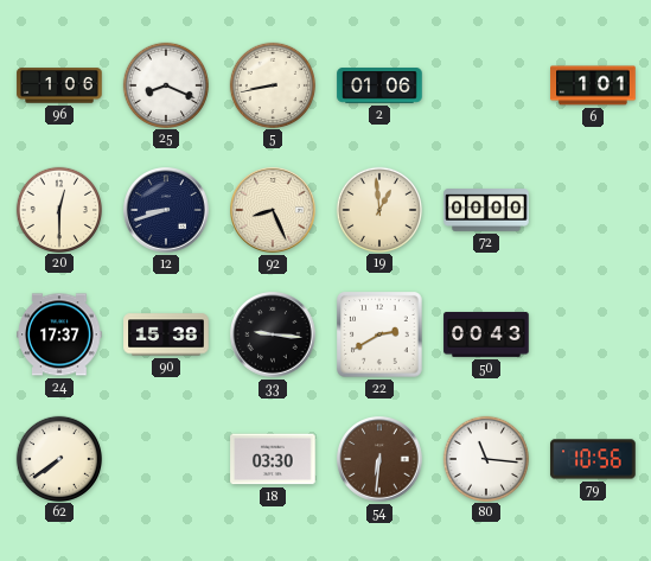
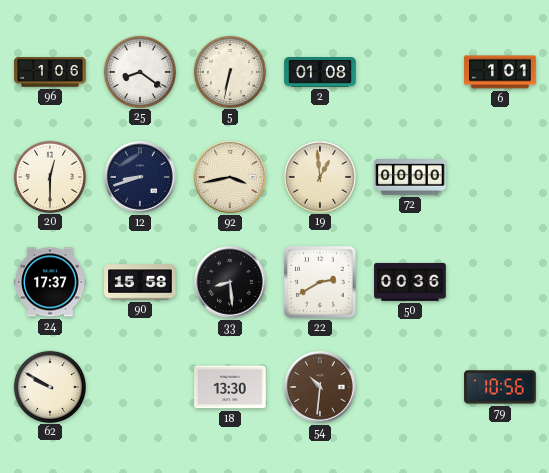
25: 8:19 -> 8:21
5: 8:43 -> 6:32
2: 01:06 -> 01:08
92: 8:26 -> 3:43
90: 15:38 -> 15:58
33: 9:16 -> 8:29
50: 00:43 -> 00:36
62: 7:39 -> 9:50
18: 03:30 -> 13:30
54: 6:31 -> 10:31
80: 11:16 -> none
